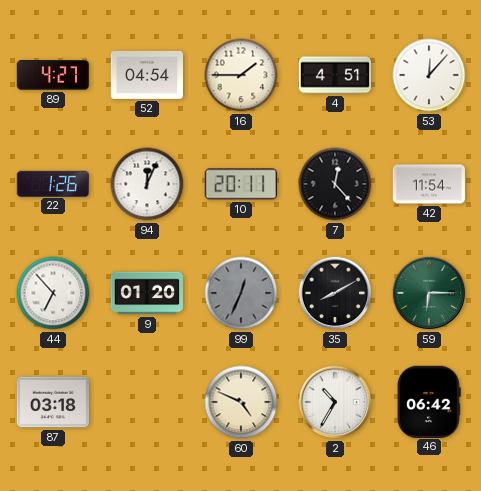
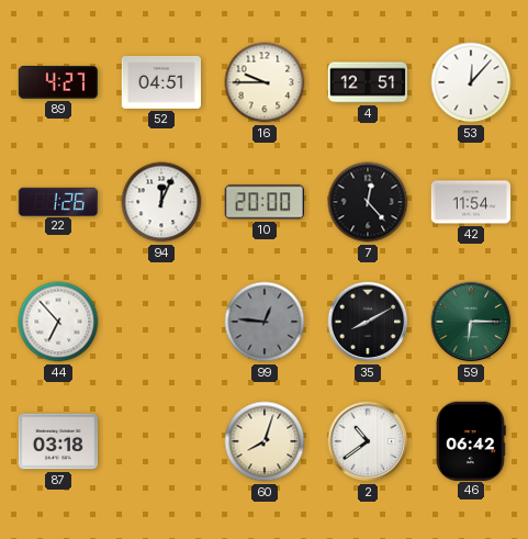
52: 04:54 -> 04:51
16: 1:45 -> 9:45
4: 4:51 -> 12:51
10: 20:11 -> 20:00
9: 01:20 -> none
99: 12:34 -> 12:46
60: 4:49 -> 8:03
2: 10:35 -> 10:39
